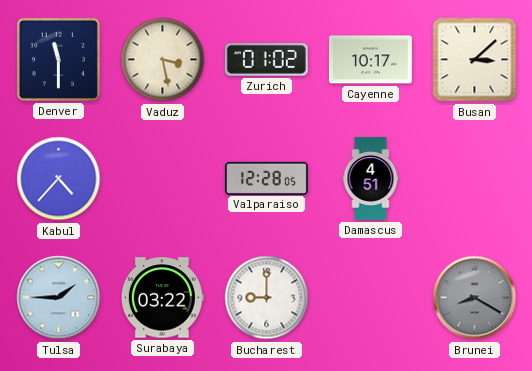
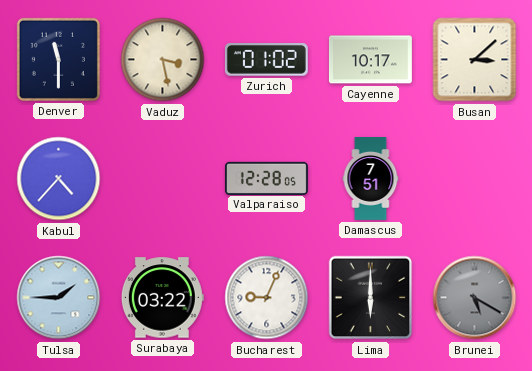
Damascus: 4:51 -> 7:51
Bucharest: 9:00 -> 9:04
Lima: none -> 6:00
Brunei: 8:20 -> 5:20
